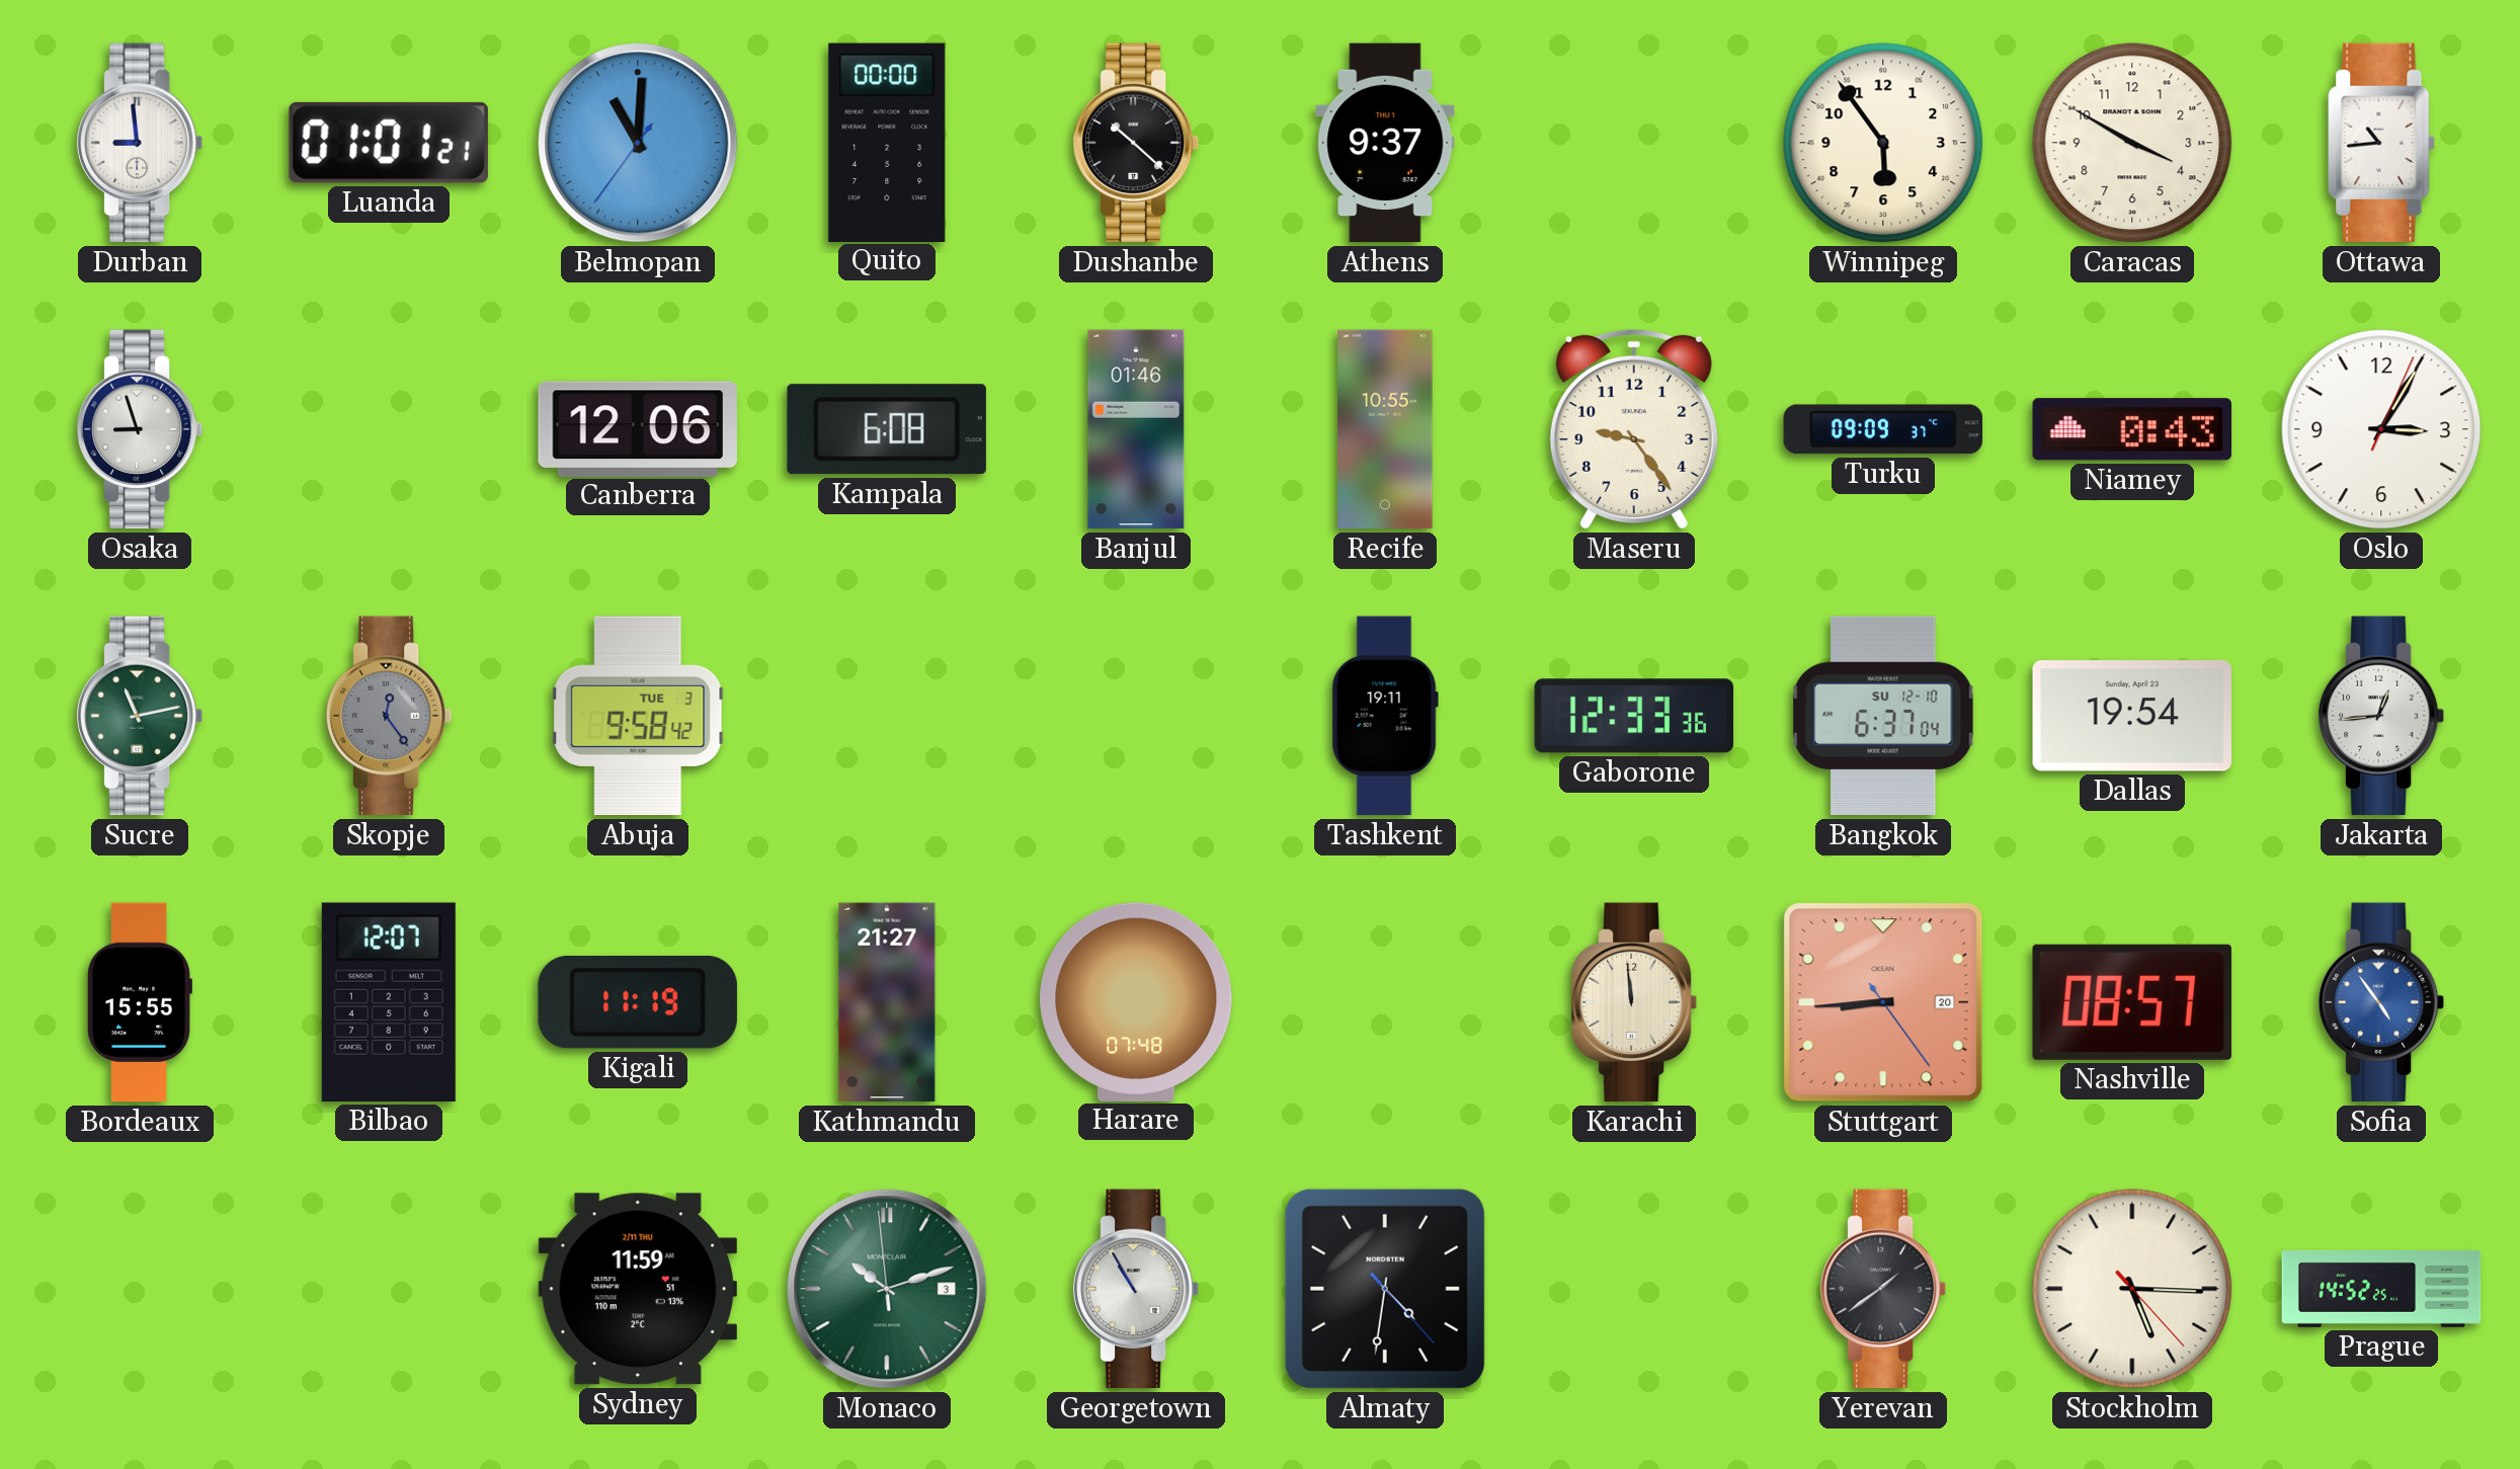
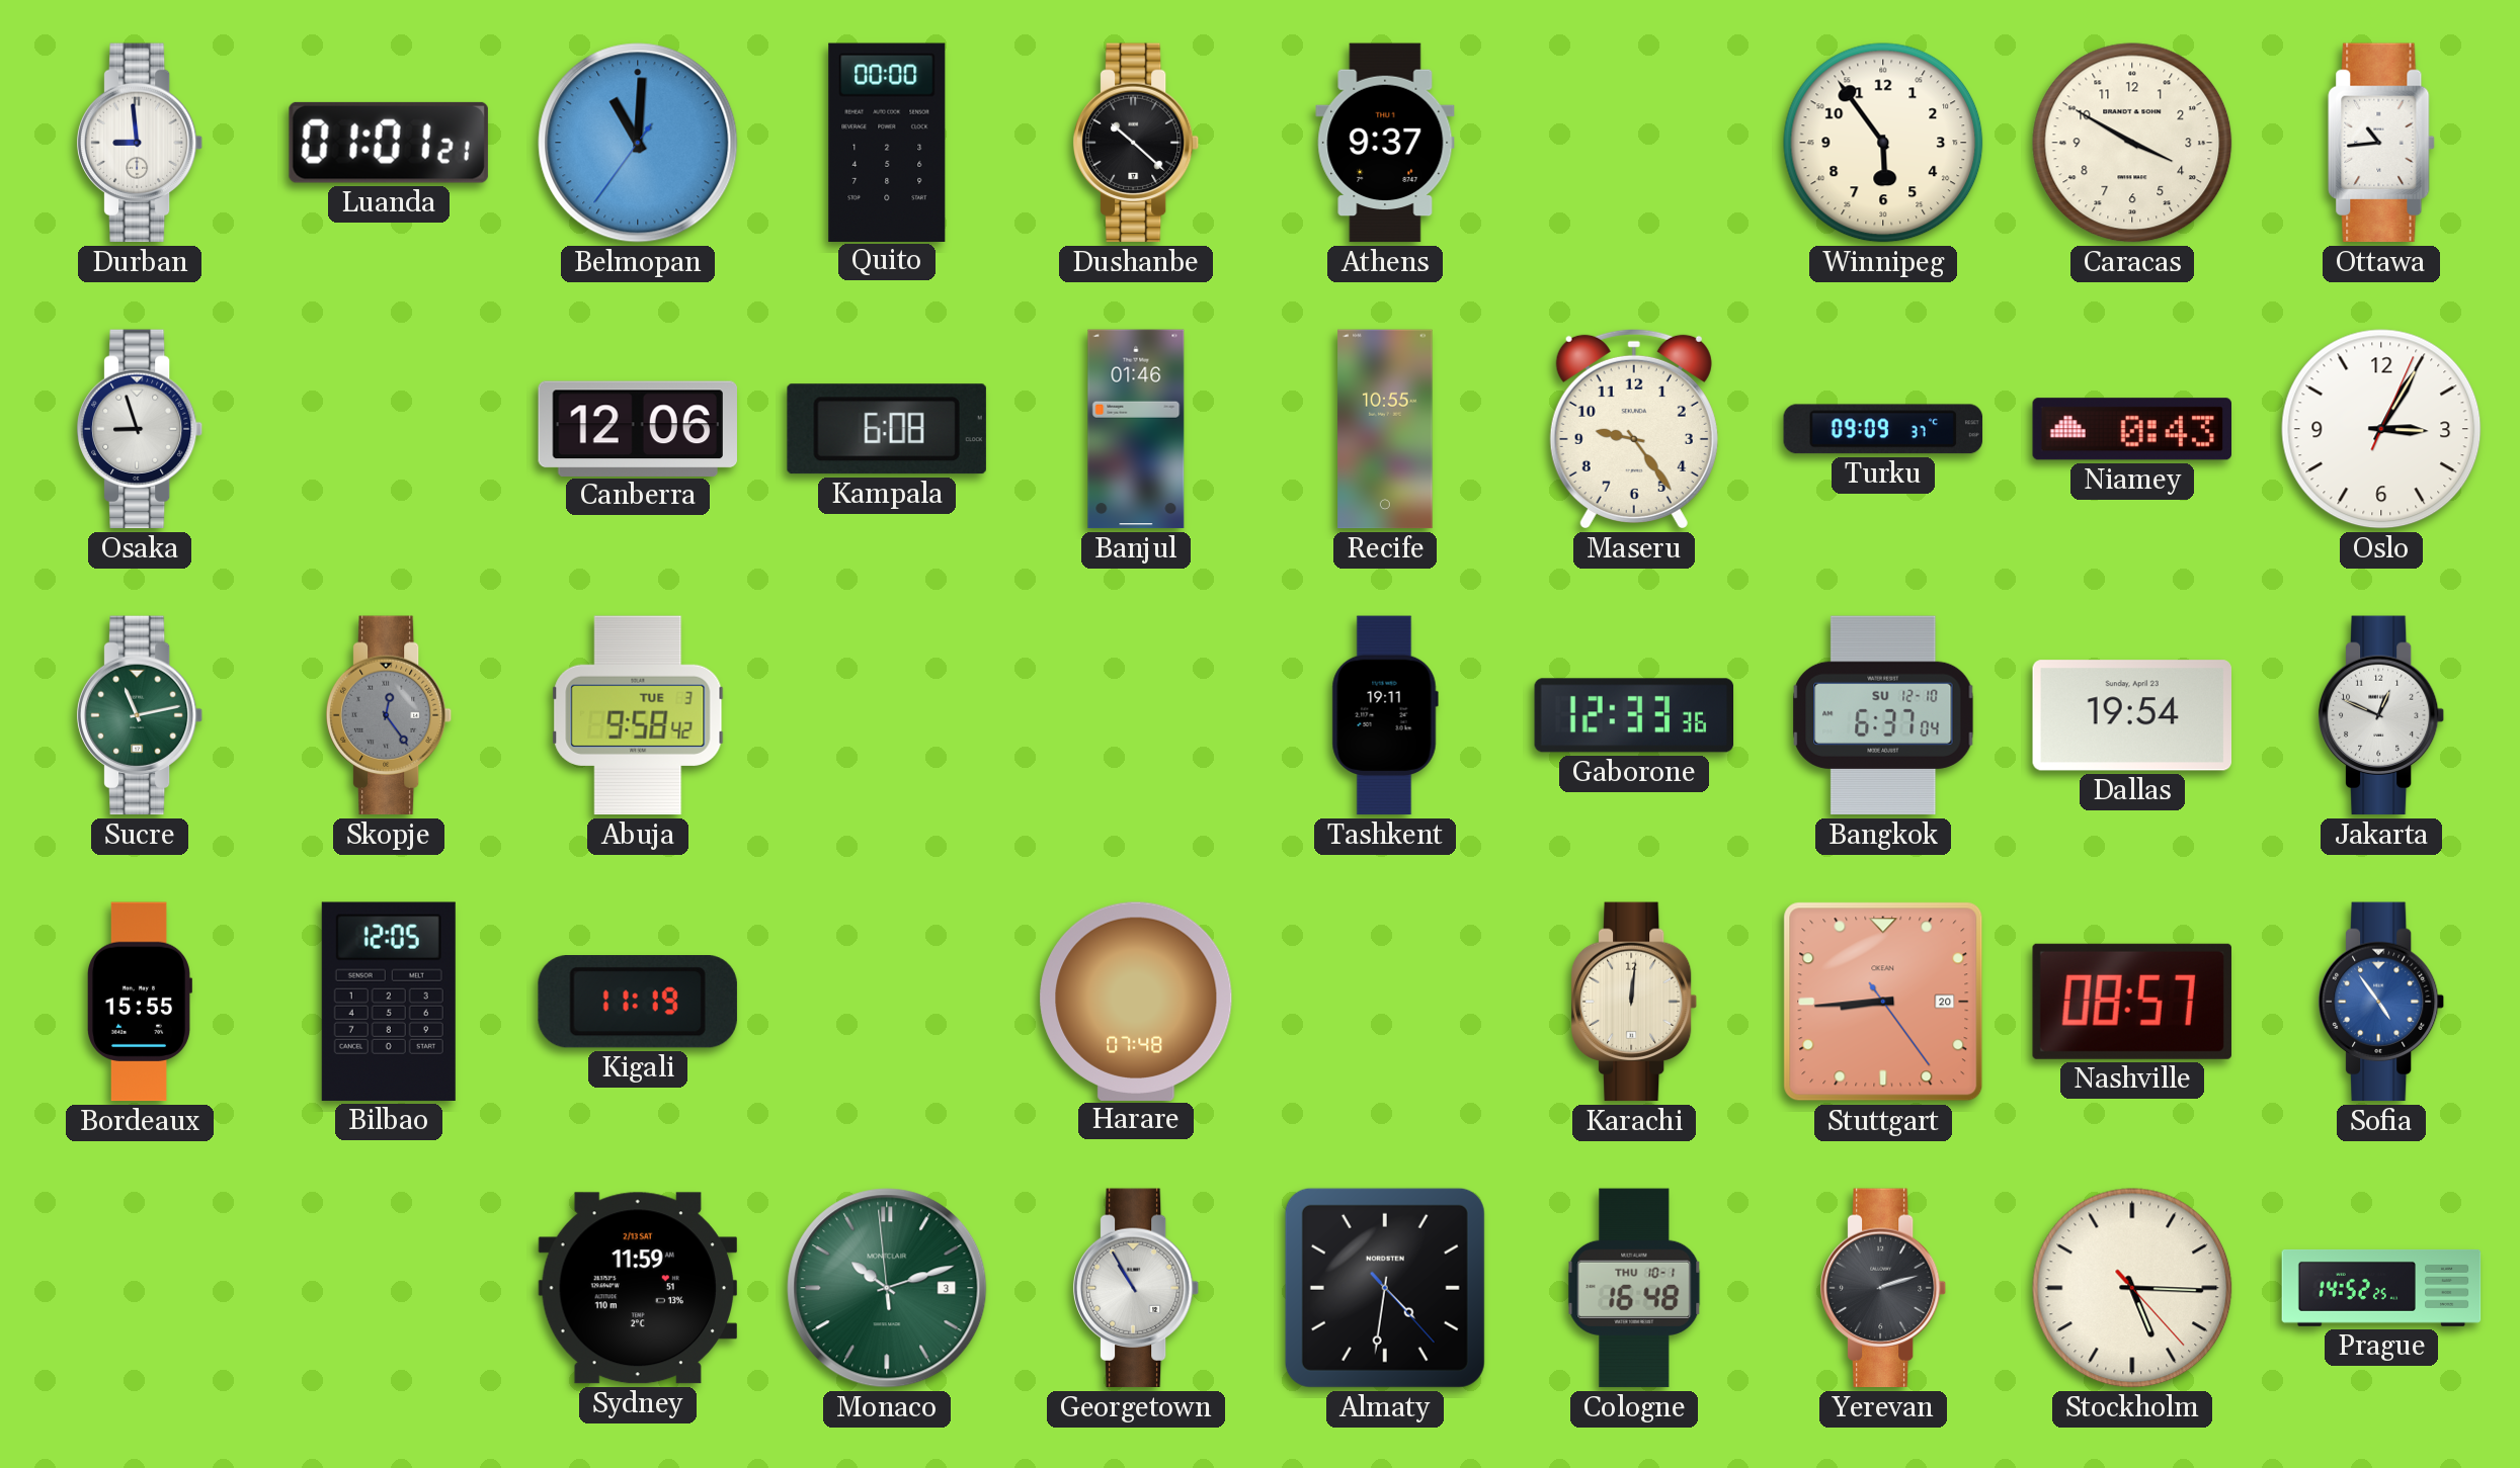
Jakarta: 12:44 -> 12:49
Bilbao: 12:07 -> 12:05
Kathmandu: 21:27 -> none
Karachi: 11:59 -> 12:01
Sydney date: 2/11 THU -> 2/13 SAT
Cologne: none -> 16:48
Yerevan: 1:39 -> 2:12
